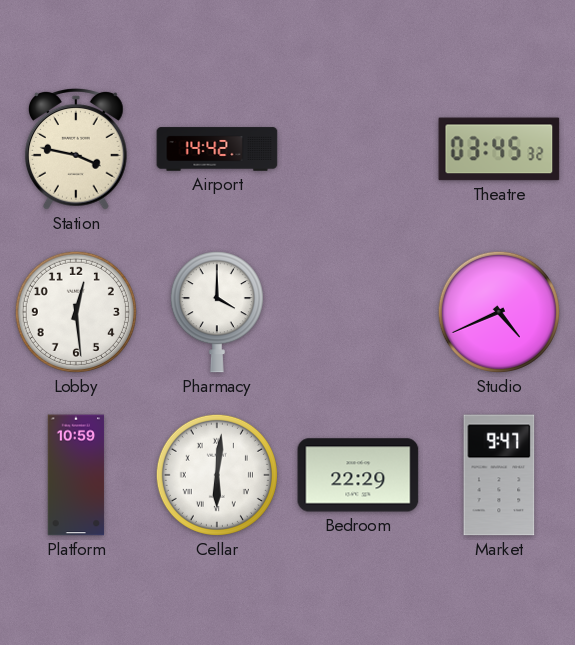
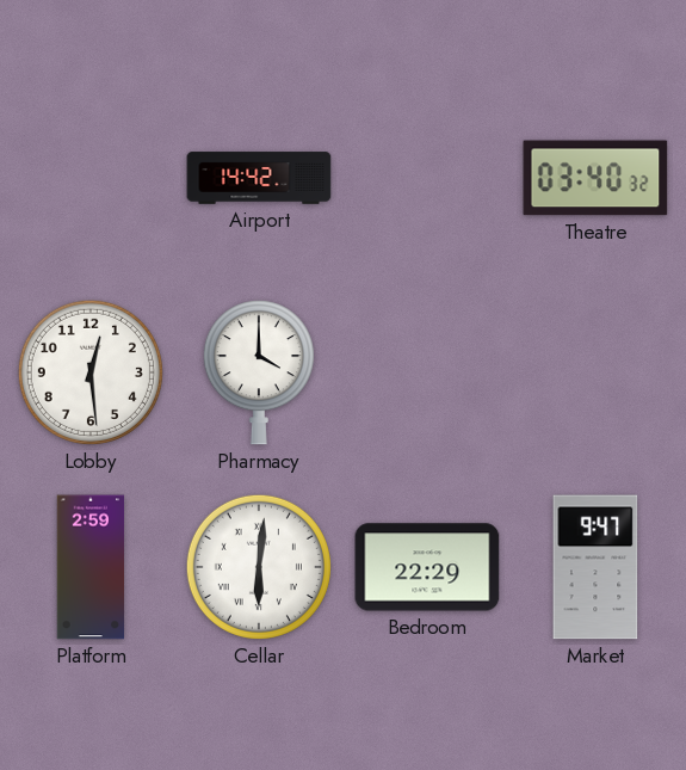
Station: 3:47 -> none
Theatre: 03:45 -> 03:40
Studio: 4:41 -> none
Platform: 10:59 -> 2:59
